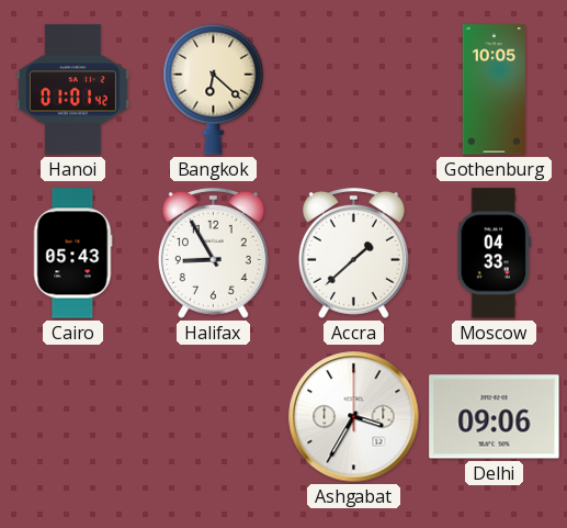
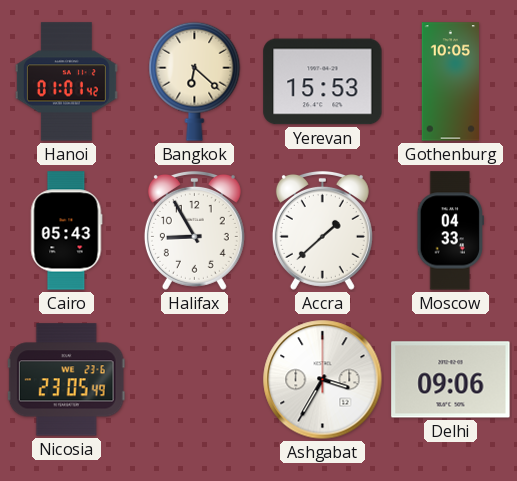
Yerevan: none -> 15:53
Nicosia: none -> 23:05
